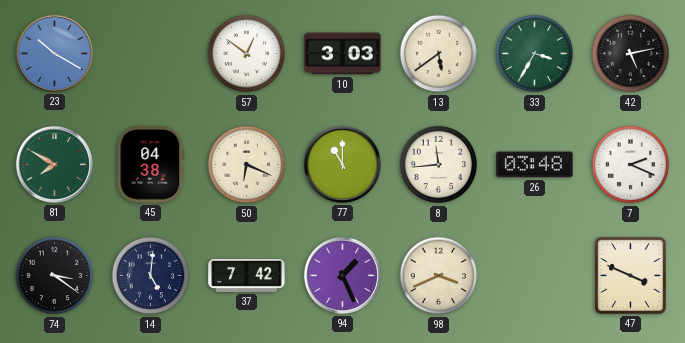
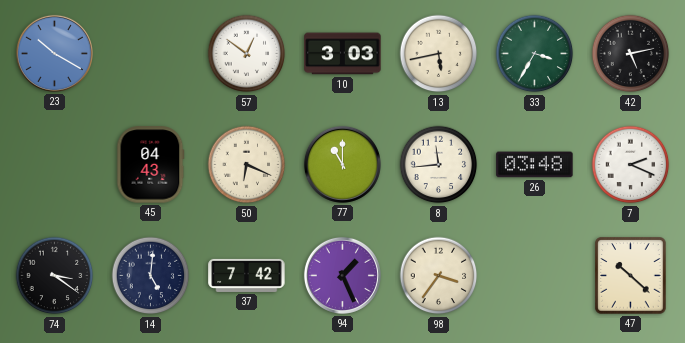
13: 5:39 -> 5:43
81: 7:50 -> none
45: 04:38 -> 04:43
98: 3:41 -> 3:36
47: 3:49 -> 10:22
